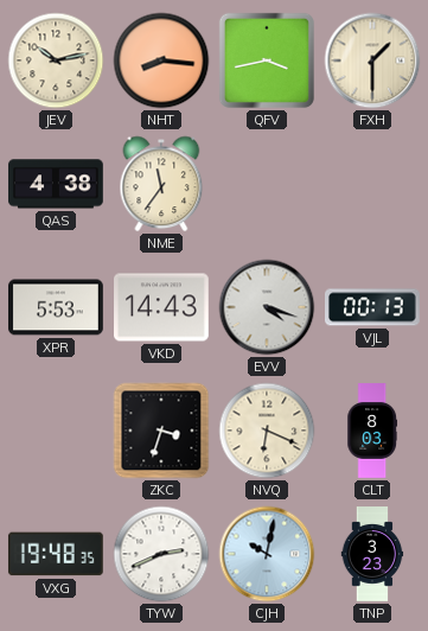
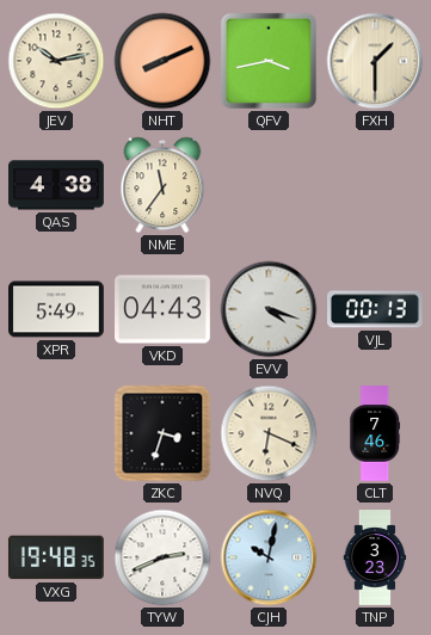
NHT: 8:16 -> 8:11
XPR: 5:53 -> 5:49
VKD: 14:43 -> 04:43
CLT: 8:03 -> 7:46
